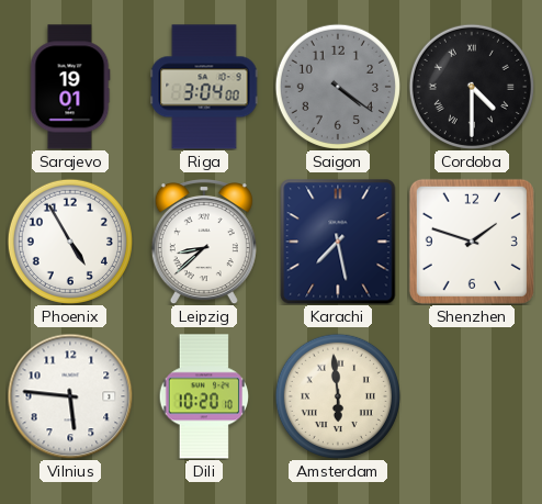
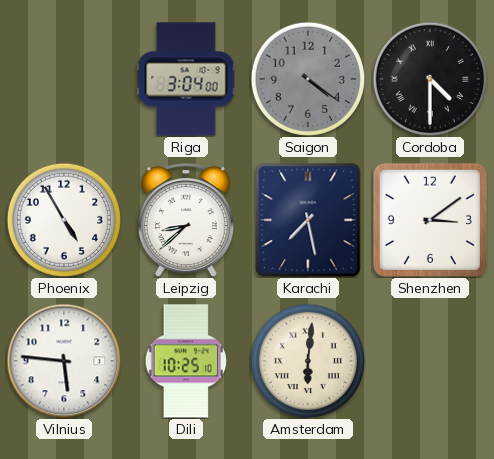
Sarajevo: 19:01 -> none
Shenzhen: 1:48 -> 3:09
Dili: 10:20 -> 10:25
Amsterdam: 5:59 -> 6:01
